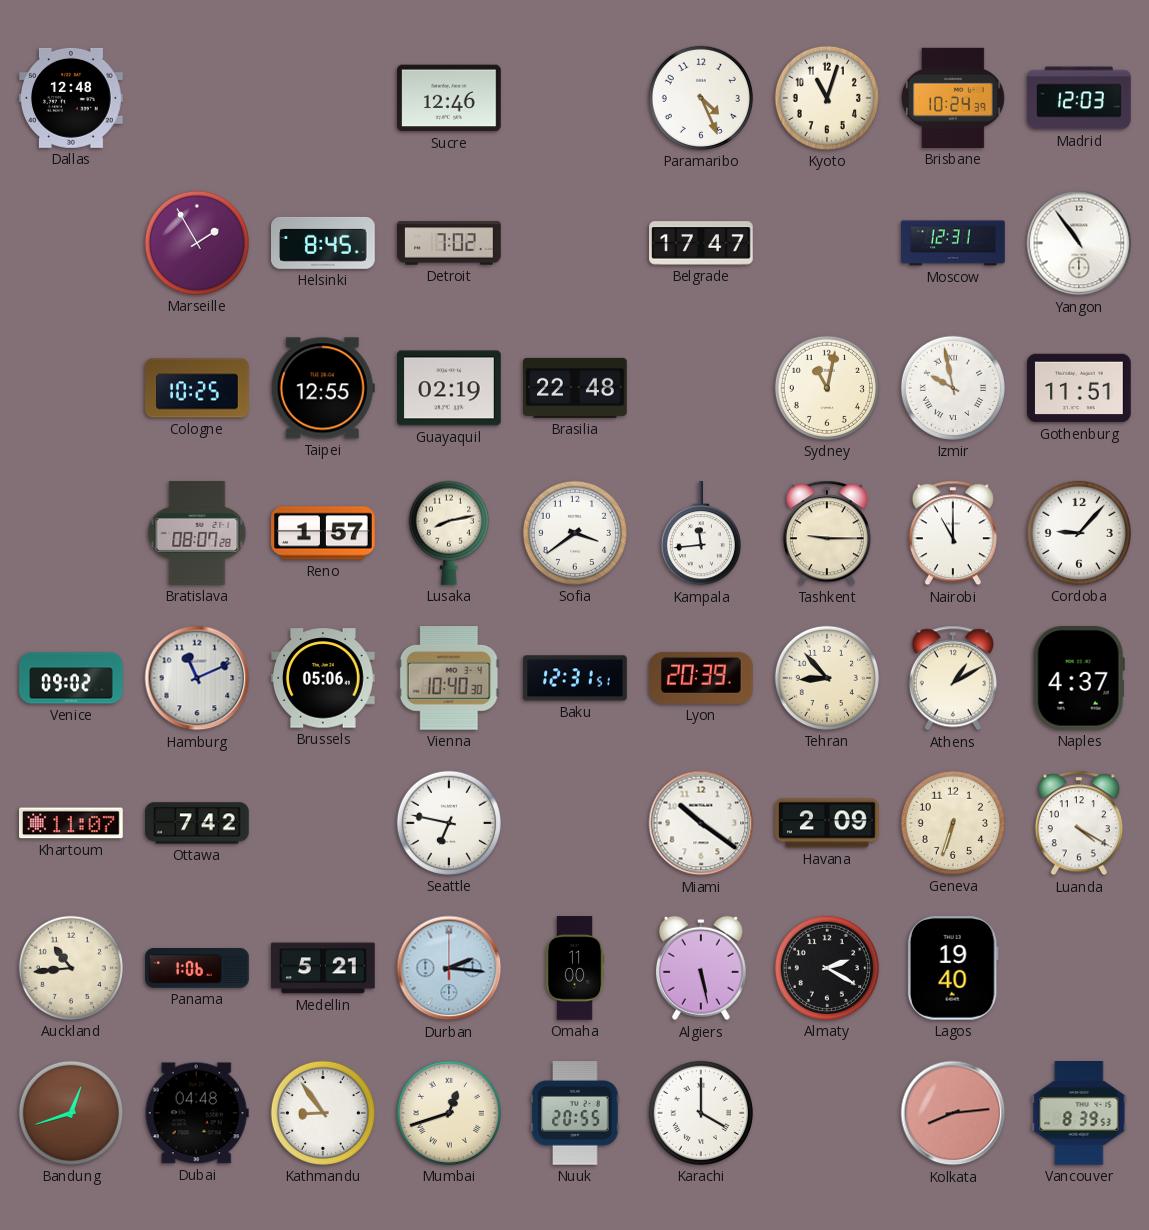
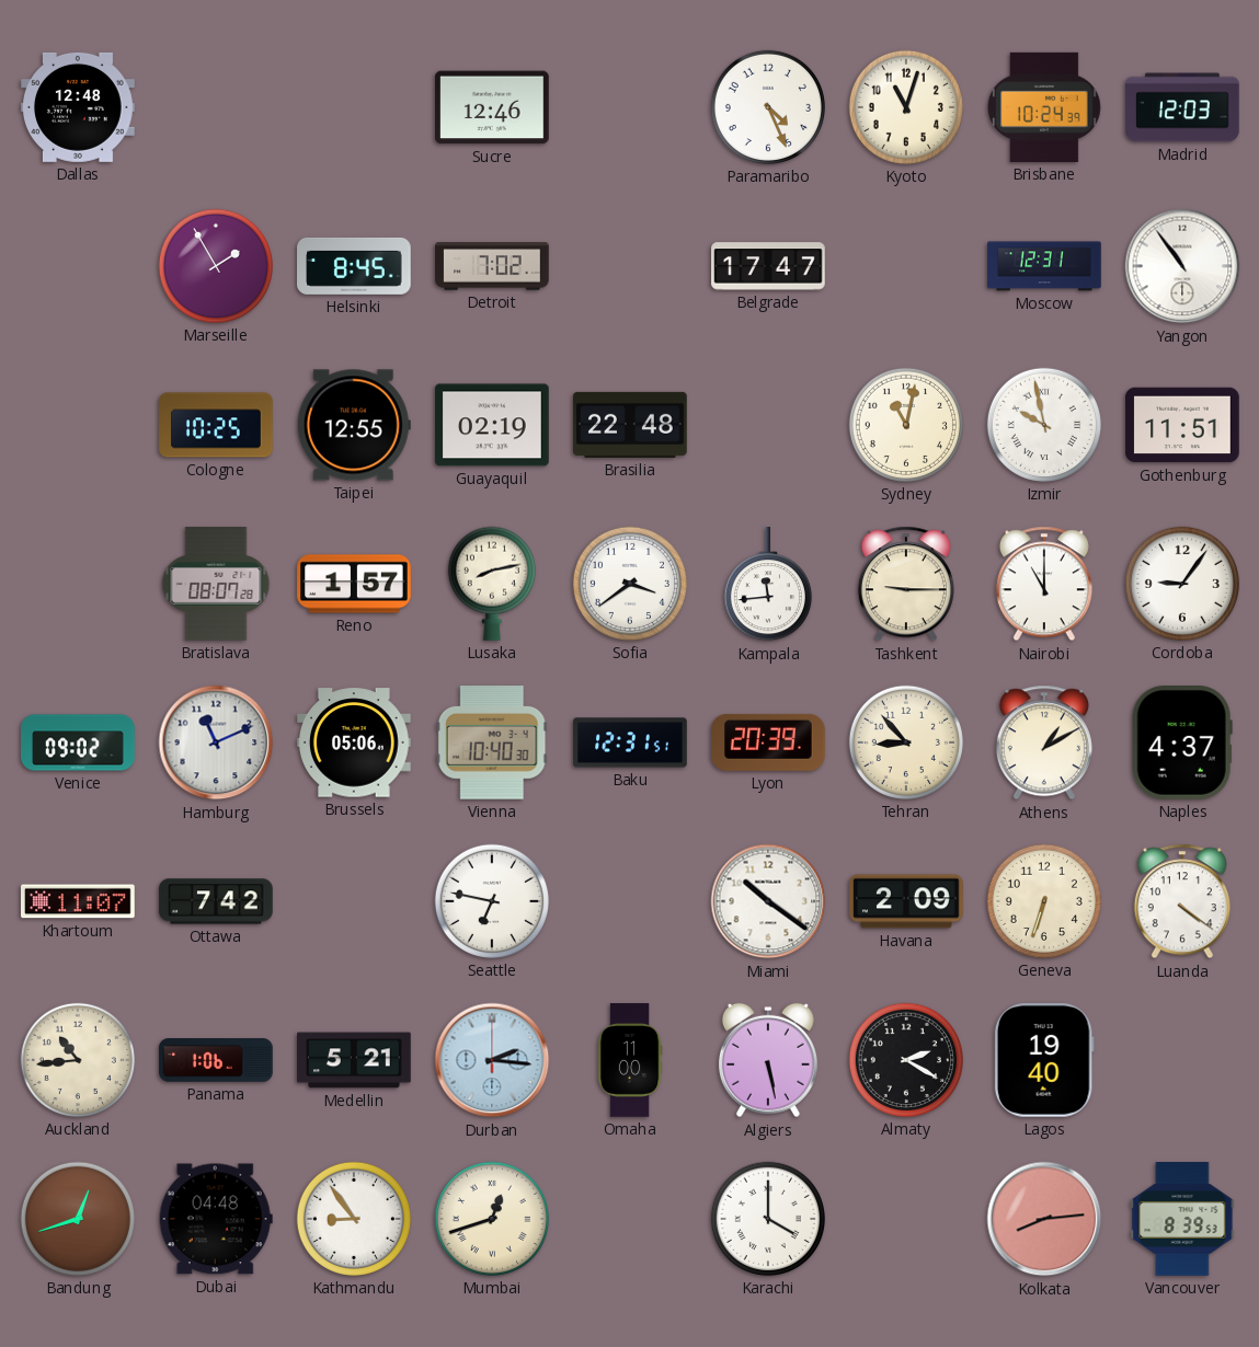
Cordoba: 9:07 -> 9:06
Luanda: 4:20 -> 4:21
Nuuk: 20:55 -> none
